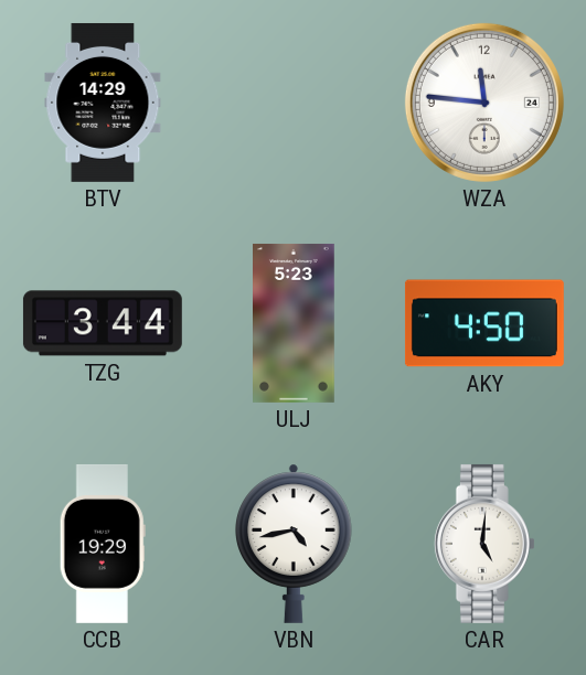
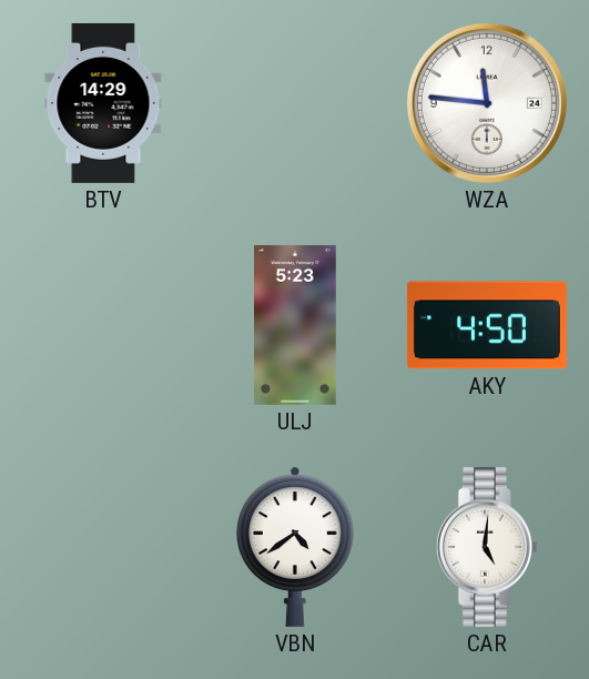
TZG: 3:44 -> none
CCB: 19:29 -> none
VBN: 4:43 -> 4:39
